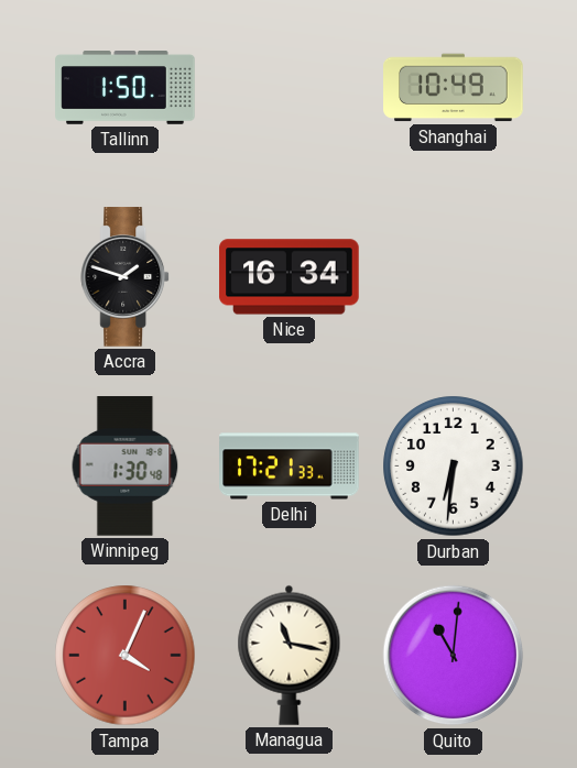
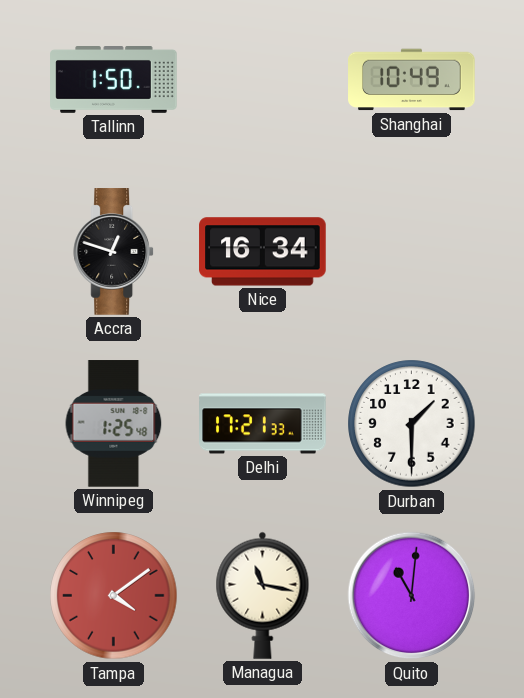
Accra: 1:48 -> 12:48
Winnipeg: 1:30 -> 1:25
Durban: 6:31 -> 1:30
Tampa: 4:04 -> 4:09
